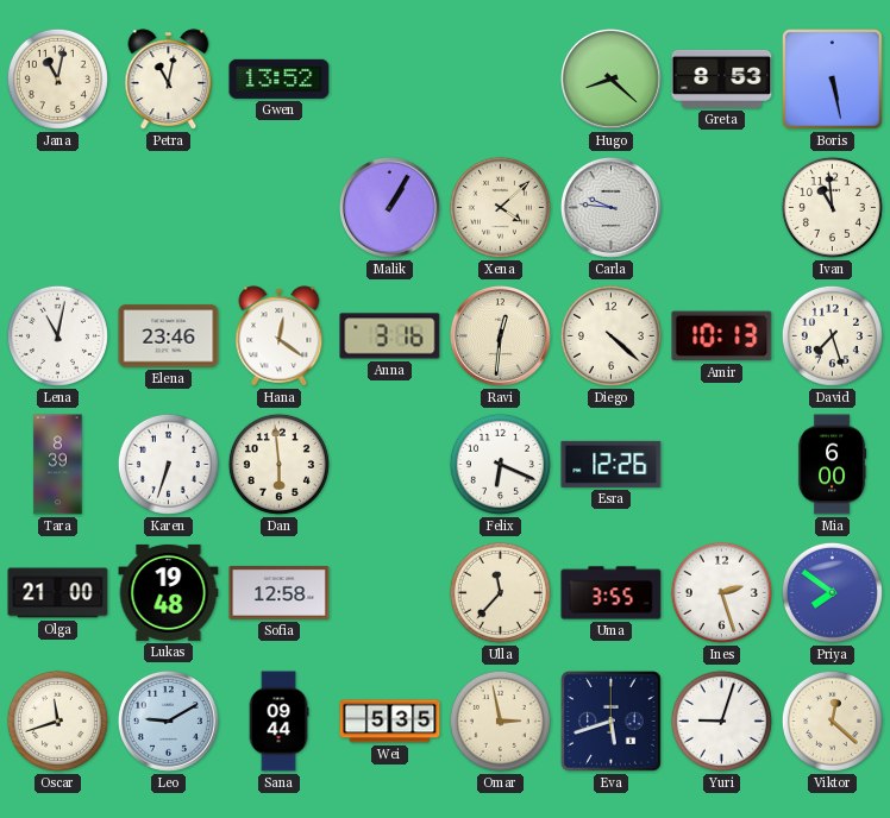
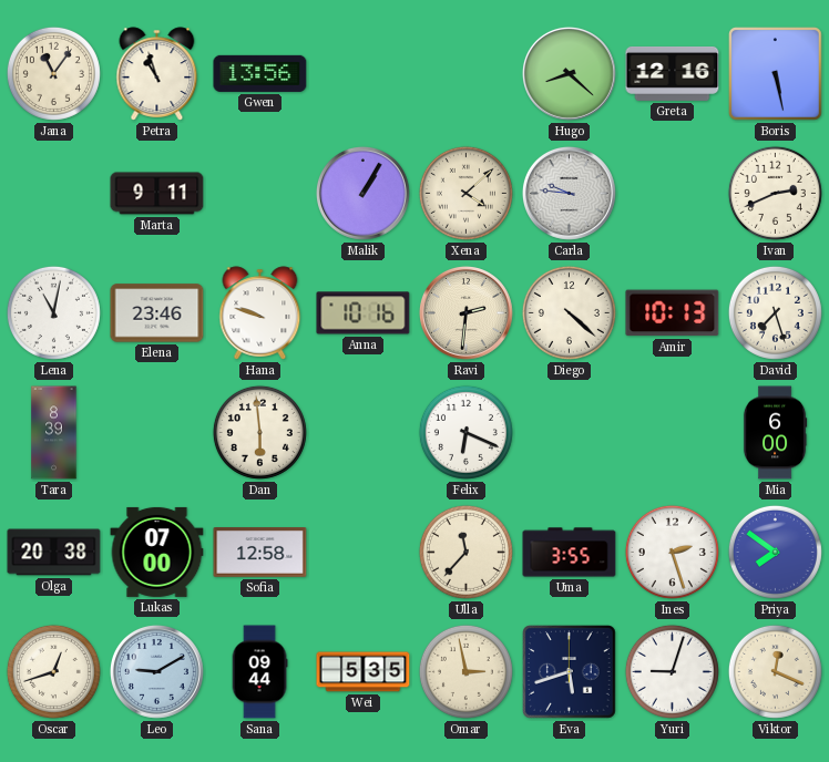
Jana: 11:02 -> 11:06
Petra: 11:02 -> 10:57
Gwen: 13:52 -> 13:56
Greta: 8:53 -> 12:16
Marta: none -> 9:11
Ivan: 10:59 -> 2:41
Hana: 12:21 -> 9:48
Anna: 3:16 -> 10:16
Ravi: 12:31 -> 2:31
Karen: 6:33 -> none
Esra: 12:26 -> none
Olga: 21:00 -> 20:38
Lukas: 19:48 -> 07:00
Oscar: 11:42 -> 12:42
Viktor: 12:22 -> 12:19
